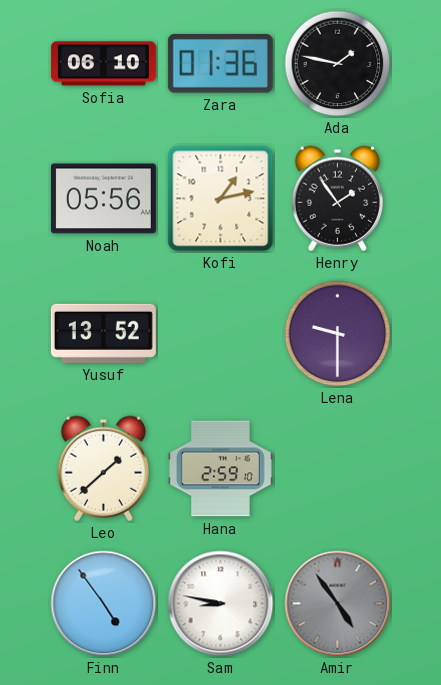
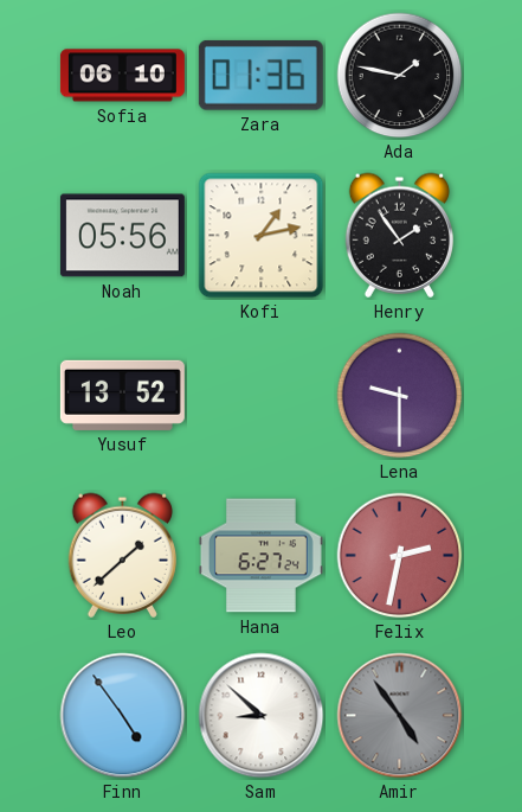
Hana: 2:59 -> 6:27
Felix: none -> 2:32
Sam: 8:47 -> 8:52
